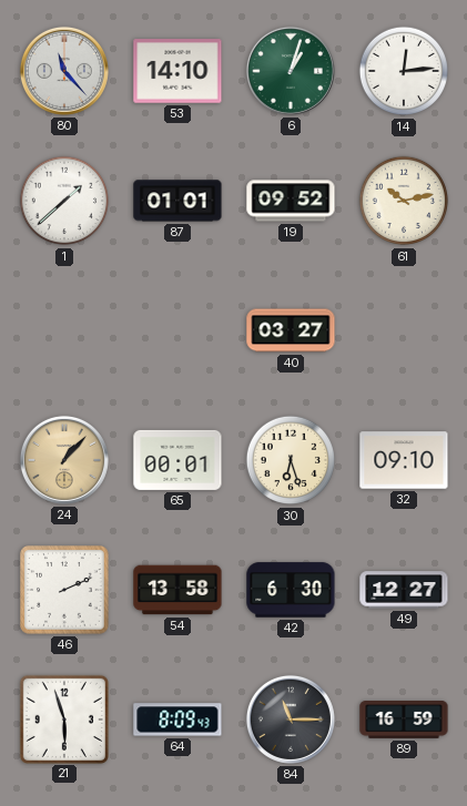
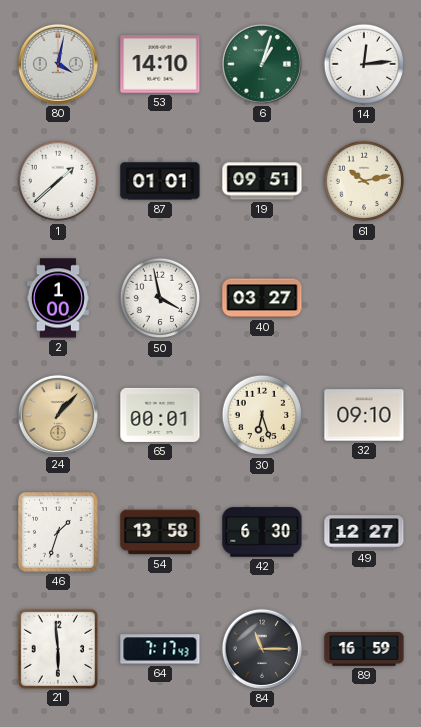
80: 11:23 -> 4:02
19: 09:52 -> 09:51
2: none -> 1:00
50: none -> 3:58
46: 2:11 -> 1:33
21: 5:57 -> 5:59
64: 8:09 -> 7:17
